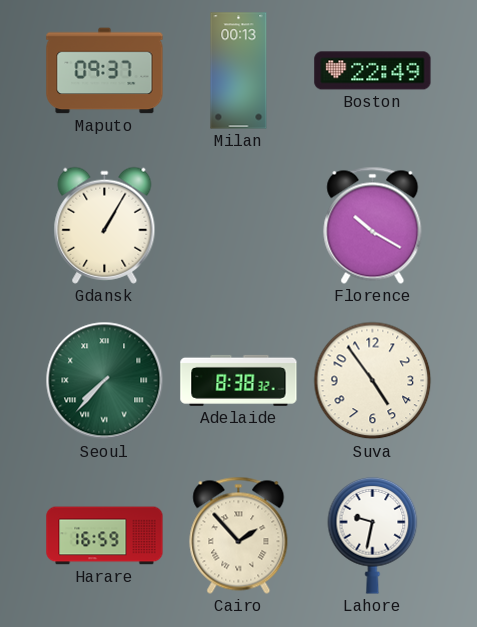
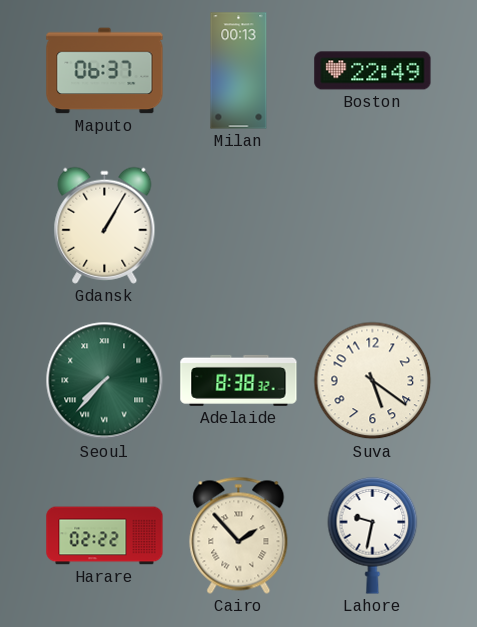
Maputo: 09:37 -> 06:37
Florence: 10:20 -> none
Suva: 4:54 -> 5:21
Harare: 16:59 -> 02:22
